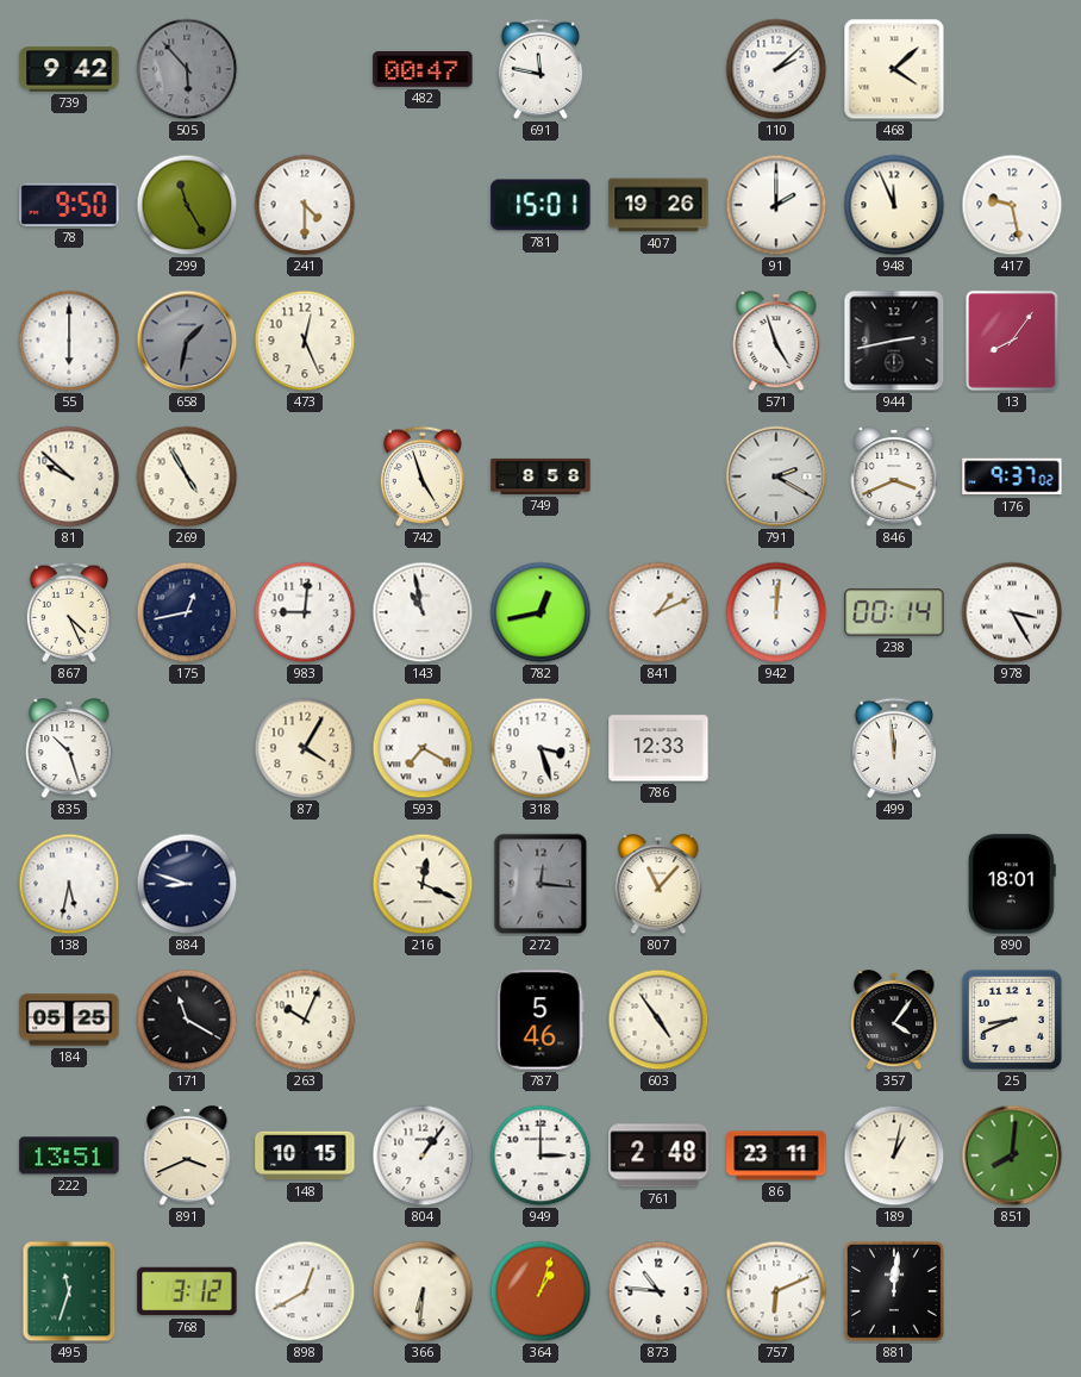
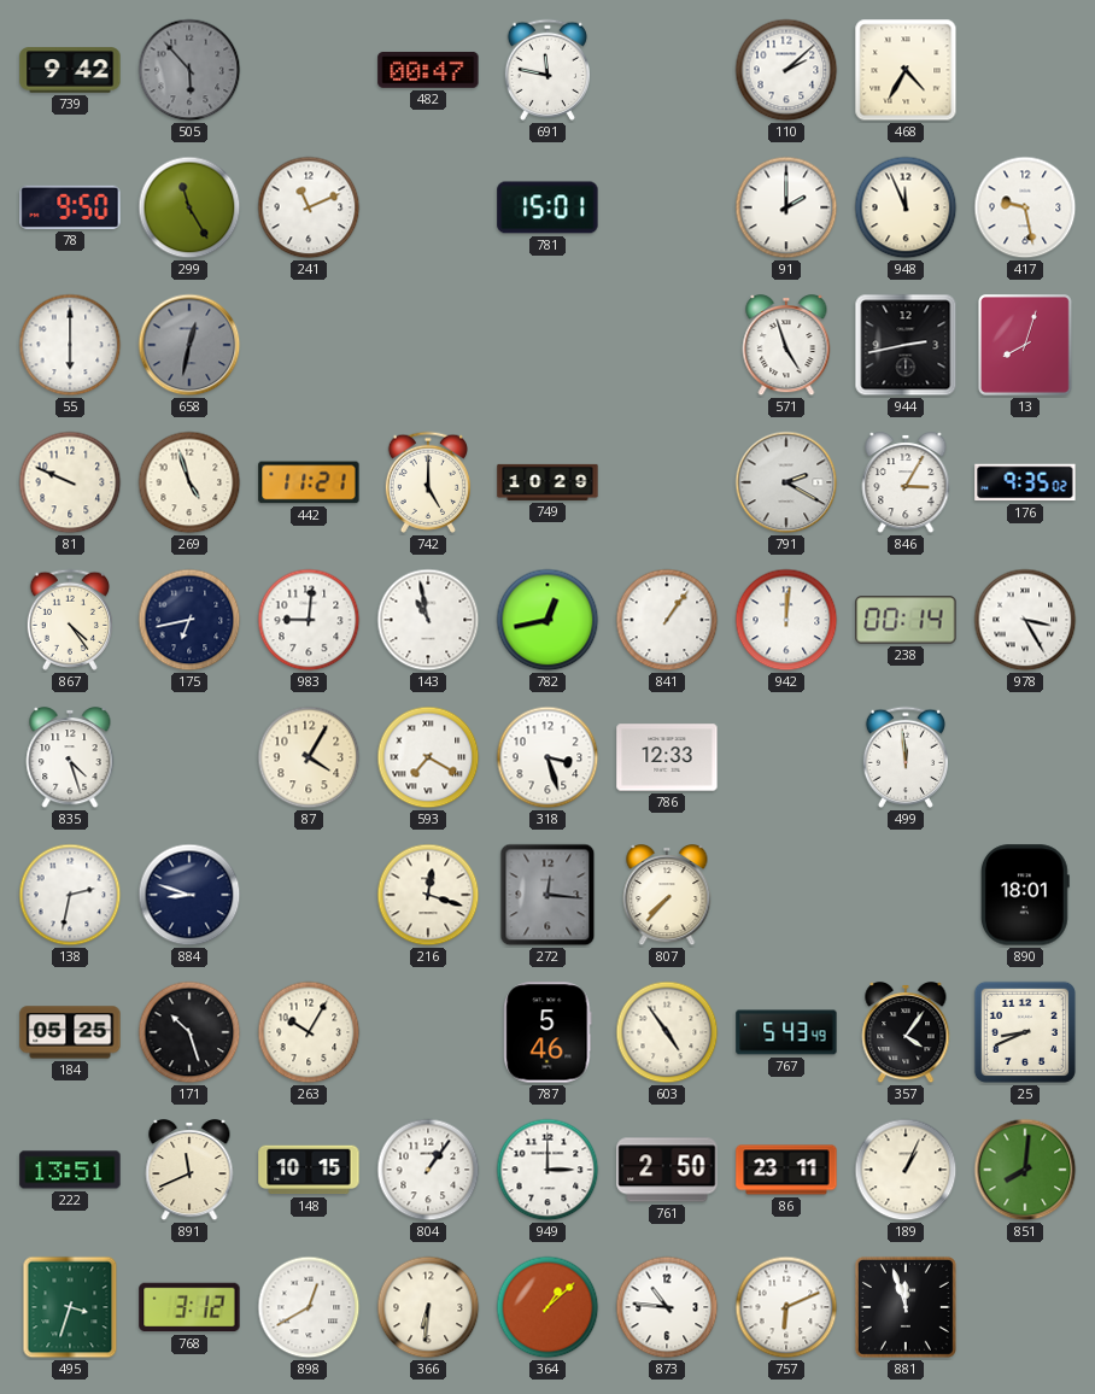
468: 4:08 -> 4:35
241: 4:30 -> 11:11
407: 19:26 -> none
658: 1:32 -> 12:32
473: 12:26 -> none
13: 8:06 -> 8:03
81: 9:52 -> 9:49
269: 4:55 -> 4:57
442: none -> 11:21
742: 4:57 -> 5:00
749: 8:58 -> 10:29
846: 3:41 -> 3:05
176: 9:37 -> 9:35
867: 4:26 -> 4:24
175: 12:43 -> 6:43
841: 1:11 -> 1:06
835: 10:27 -> 4:27
138: 5:32 -> 2:32
216: 12:19 -> 12:18
807: 11:07 -> 7:37
171: 11:20 -> 10:27
263: 10:04 -> 10:05
767: none -> 5:43
891: 3:41 -> 11:41
761: 2:48 -> 2:50
189: 1:02 -> 1:04
495: 11:33 -> 3:33
364: 1:03 -> 1:08
881: 12:01 -> 11:57
